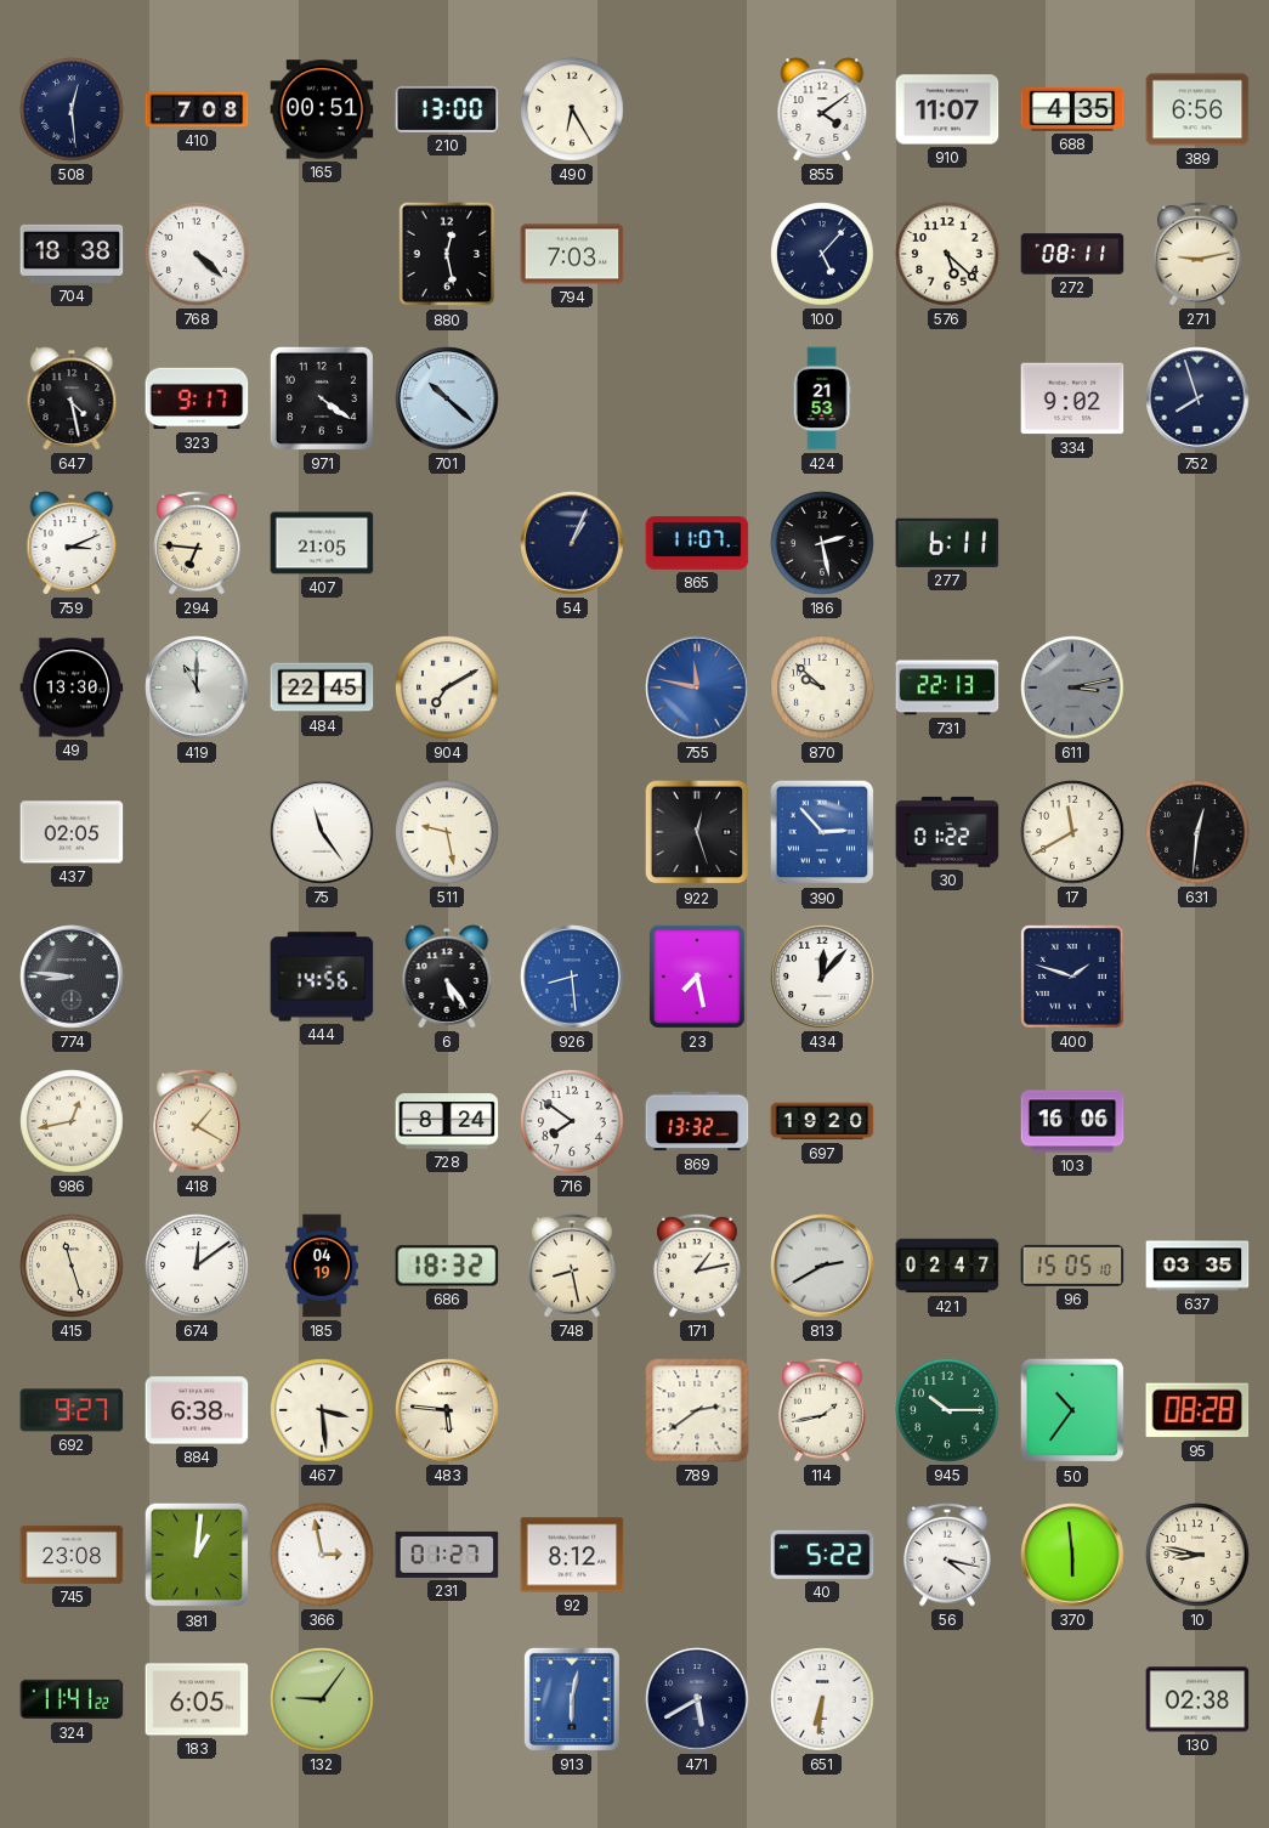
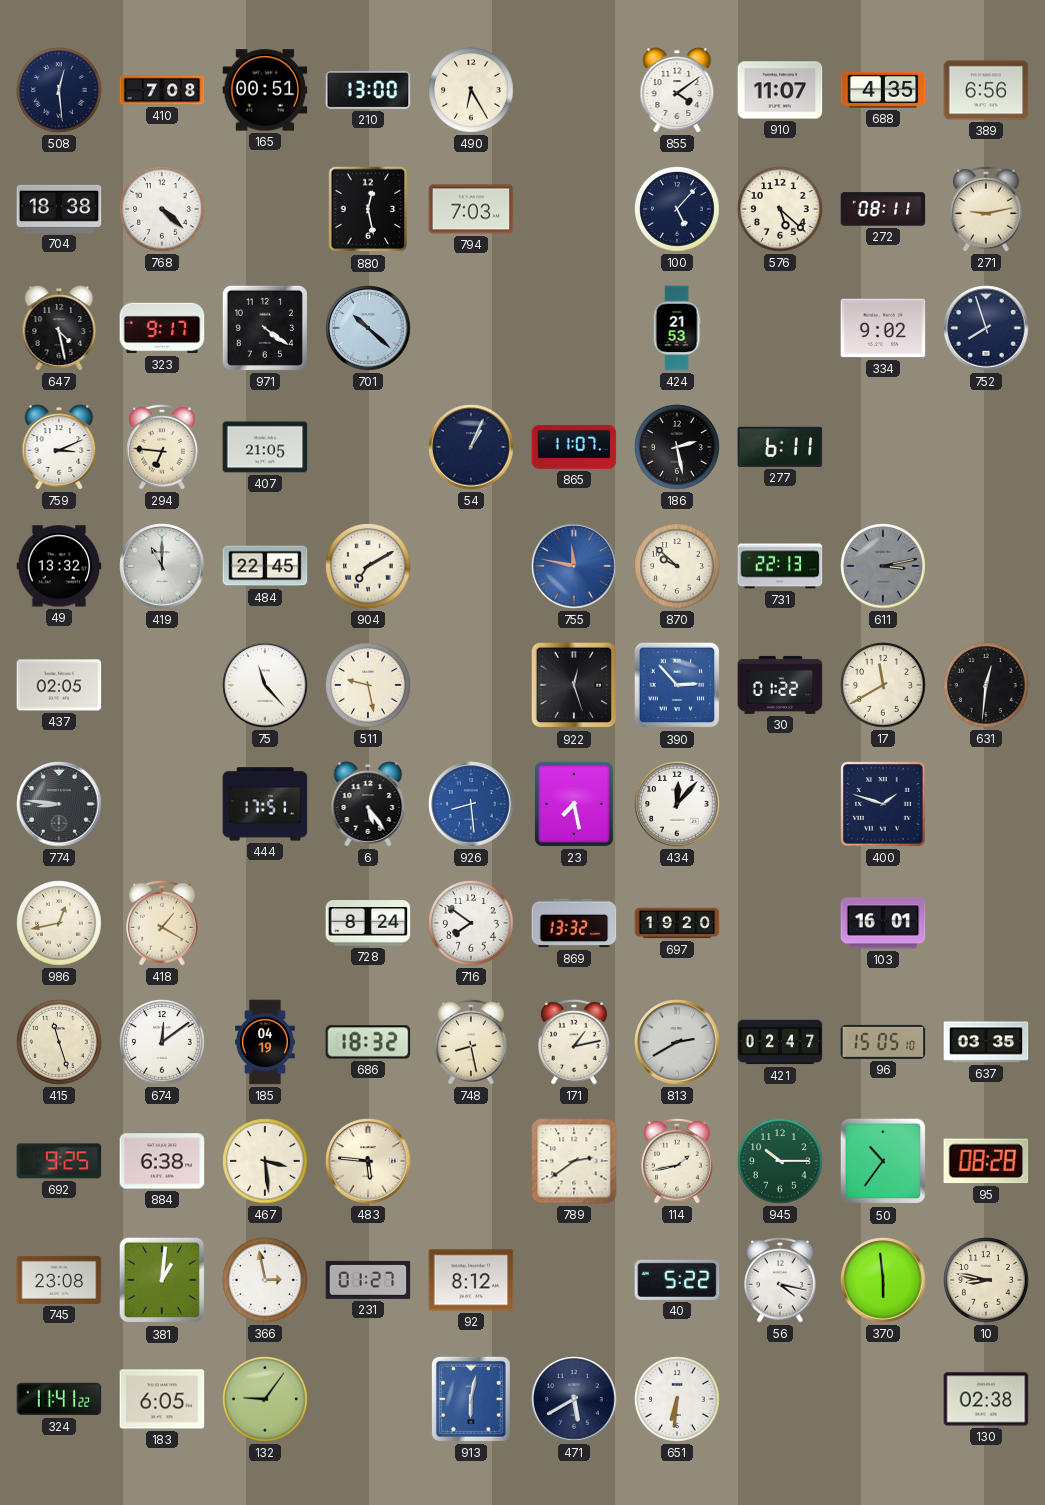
49: 13:30 -> 13:32
75: 11:24 -> 11:23
444: 14:56 -> 17:51
103: 16:06 -> 16:01
692: 9:27 -> 9:25
